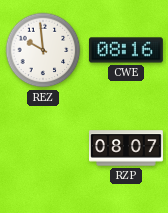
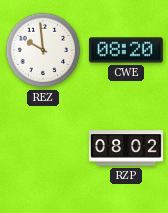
CWE: 08:16 -> 08:20
RZP: 08:07 -> 08:02
